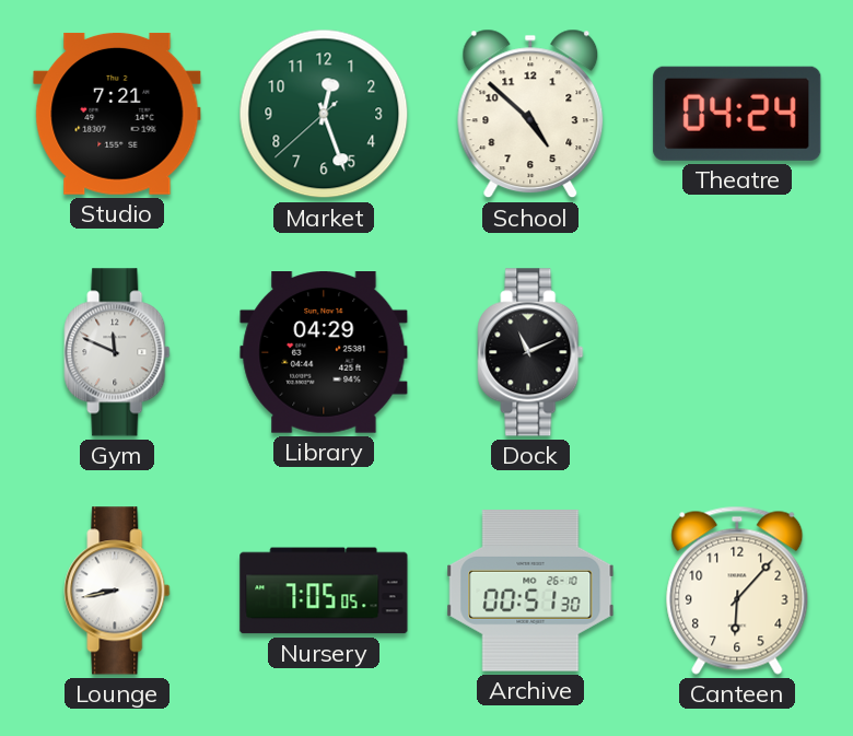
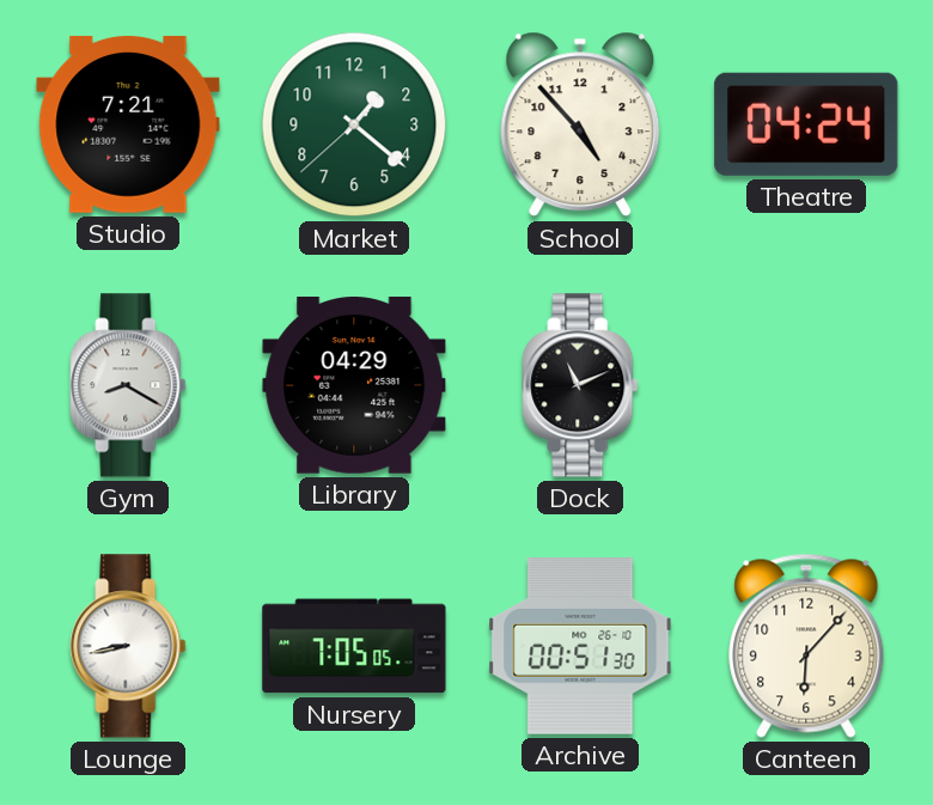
Market: 12:26 -> 1:21
School: 4:52 -> 4:53
Gym: 11:49 -> 8:20
